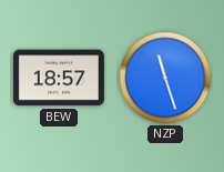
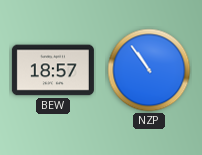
NZP: 11:27 -> 10:54
